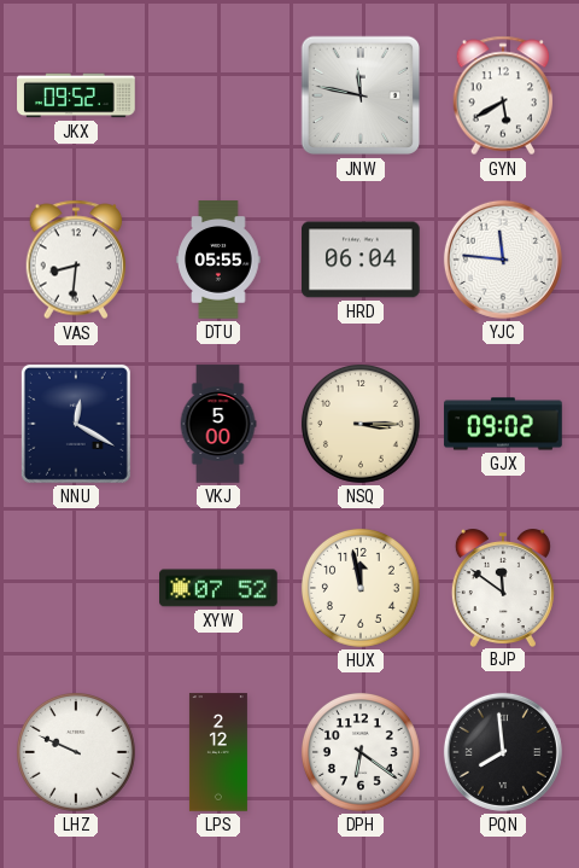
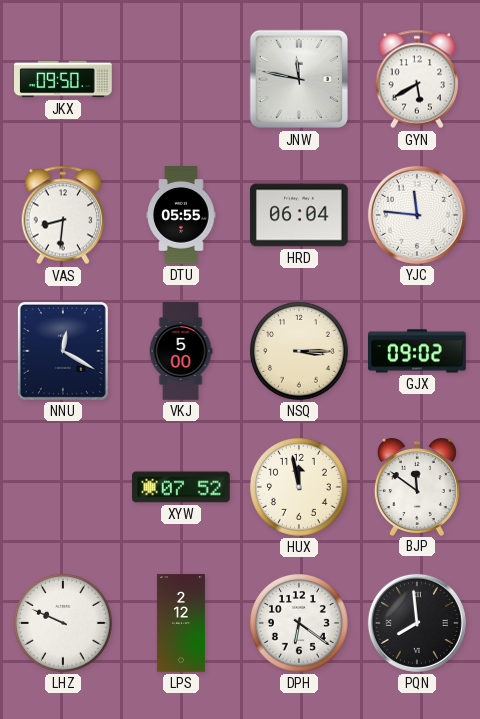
JKX: 09:52 -> 09:50
